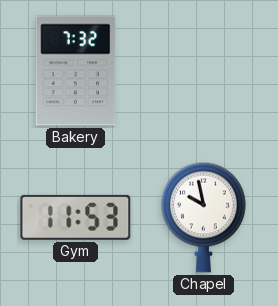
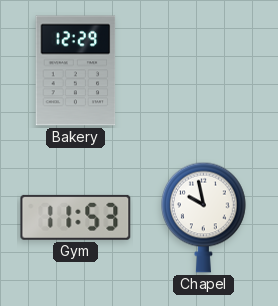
Bakery: 7:32 -> 12:29
